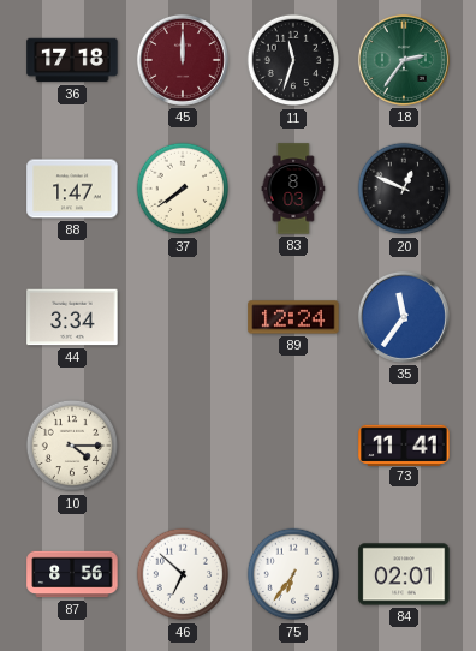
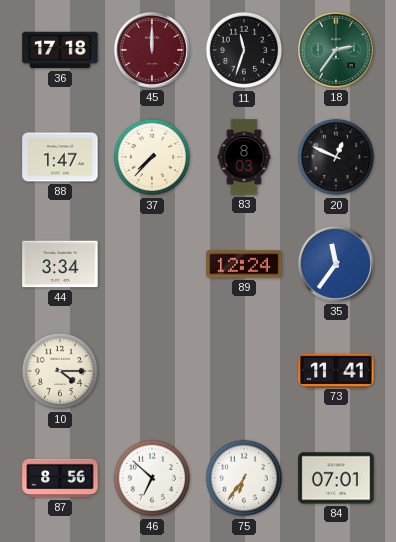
37: 7:39 -> 7:37
84: 02:01 -> 07:01
